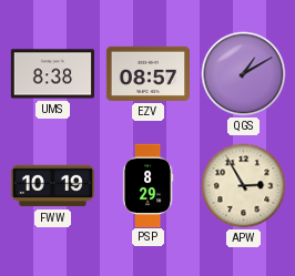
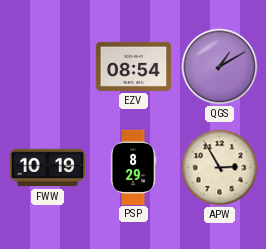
UMS: 8:38 -> none
EZV: 08:57 -> 08:54
